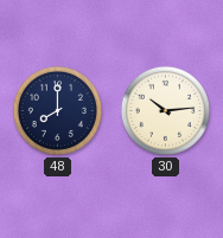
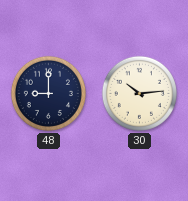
48: 8:00 -> 9:00
